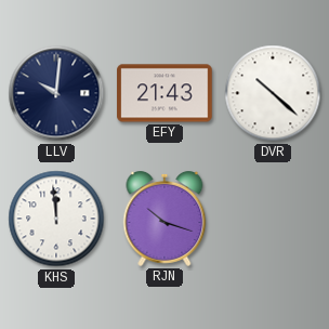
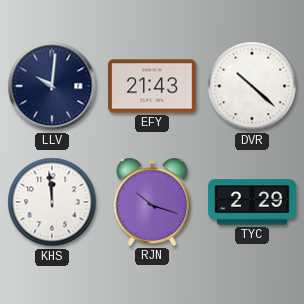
TYC: none -> 2:29
